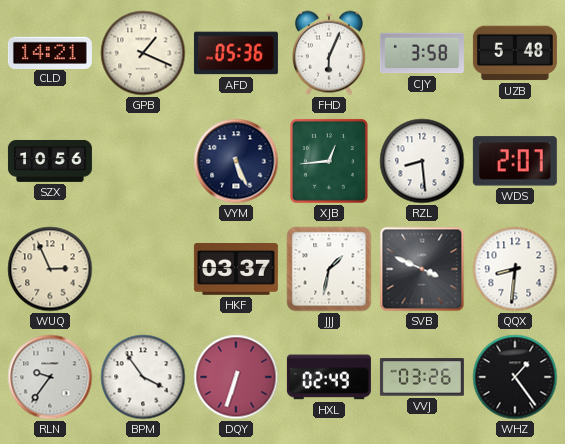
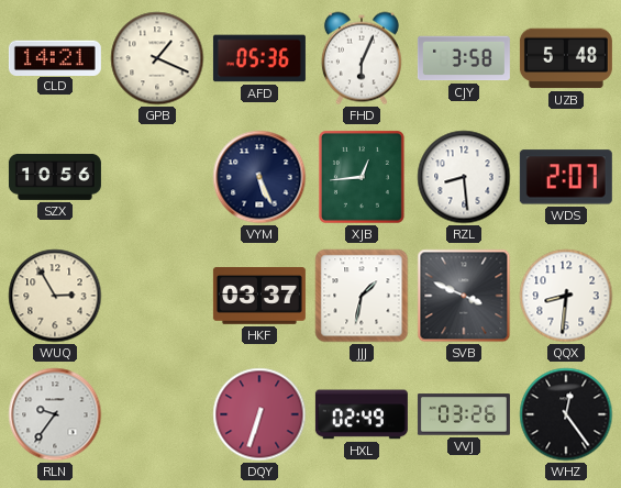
WUQ: 2:56 -> 2:55
BPM: 3:54 -> none
WHZ: 1:24 -> 12:24
